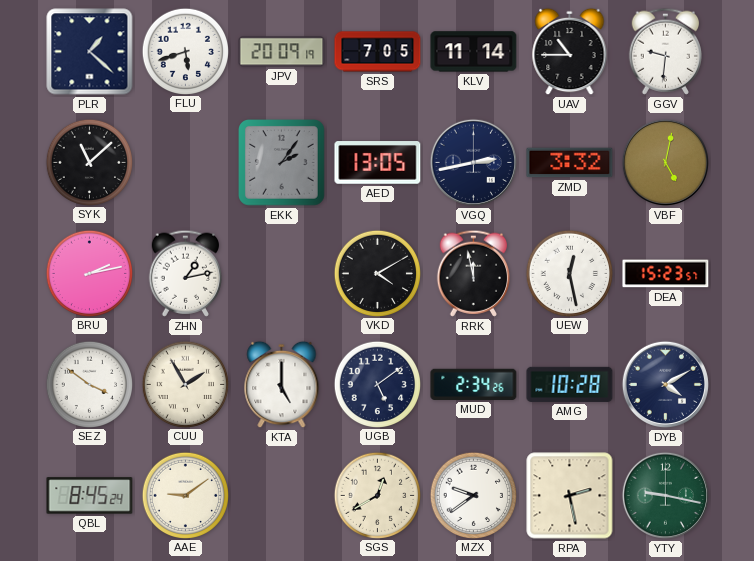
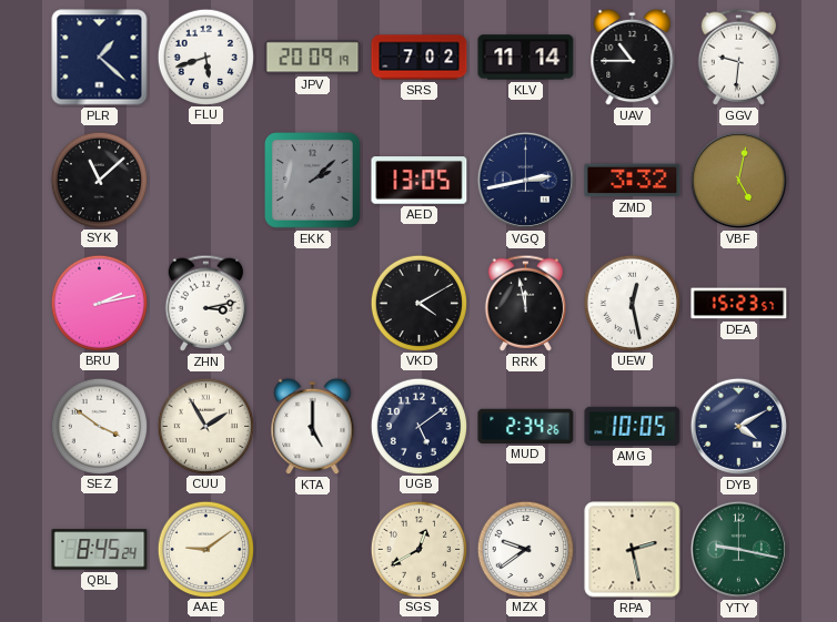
SRS: 7:05 -> 7:02
EKK: 2:06 -> 2:08
ZHN: 1:13 -> 3:13
AMG: 10:28 -> 10:05
